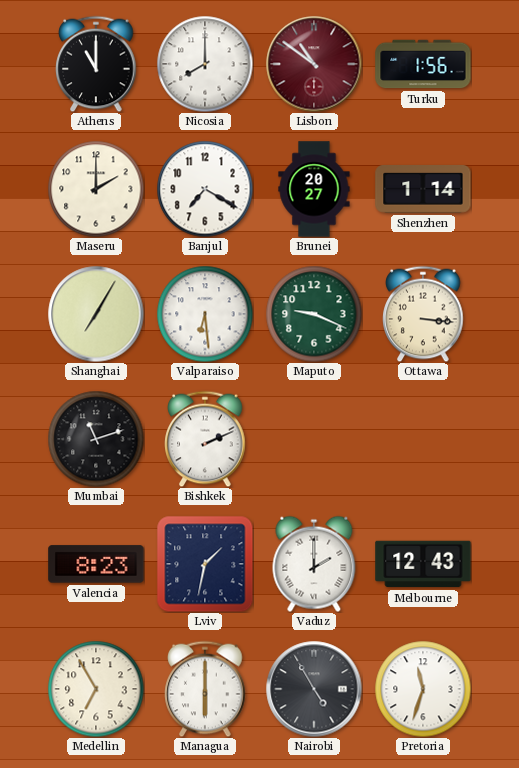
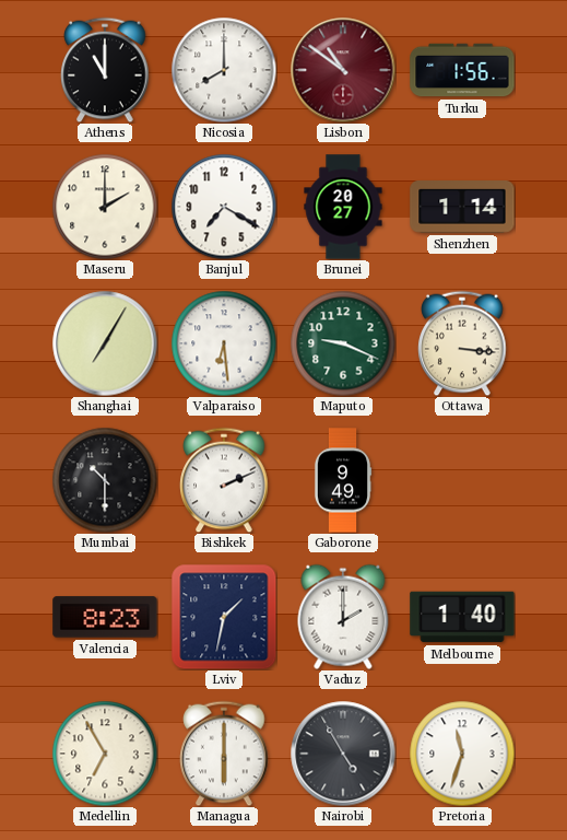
Mumbai: 11:12 -> 10:30
Gaborone: none -> 9:49
Melbourne: 12:43 -> 1:40
